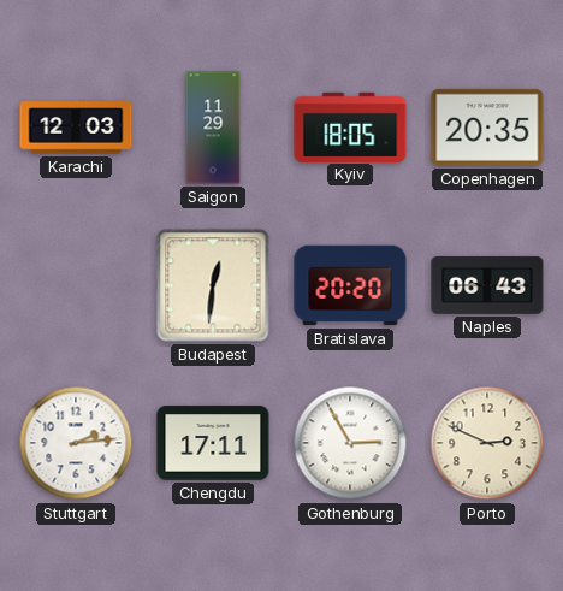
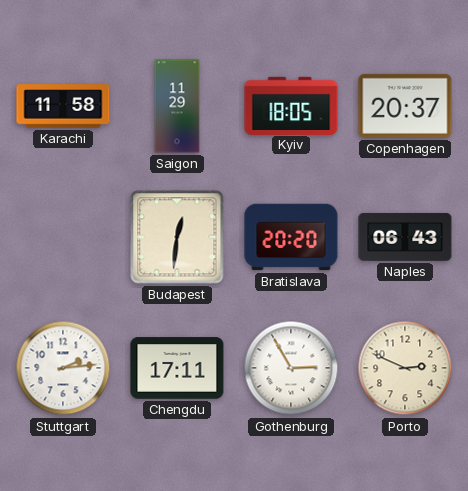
Karachi: 12:03 -> 11:58
Copenhagen: 20:35 -> 20:37
